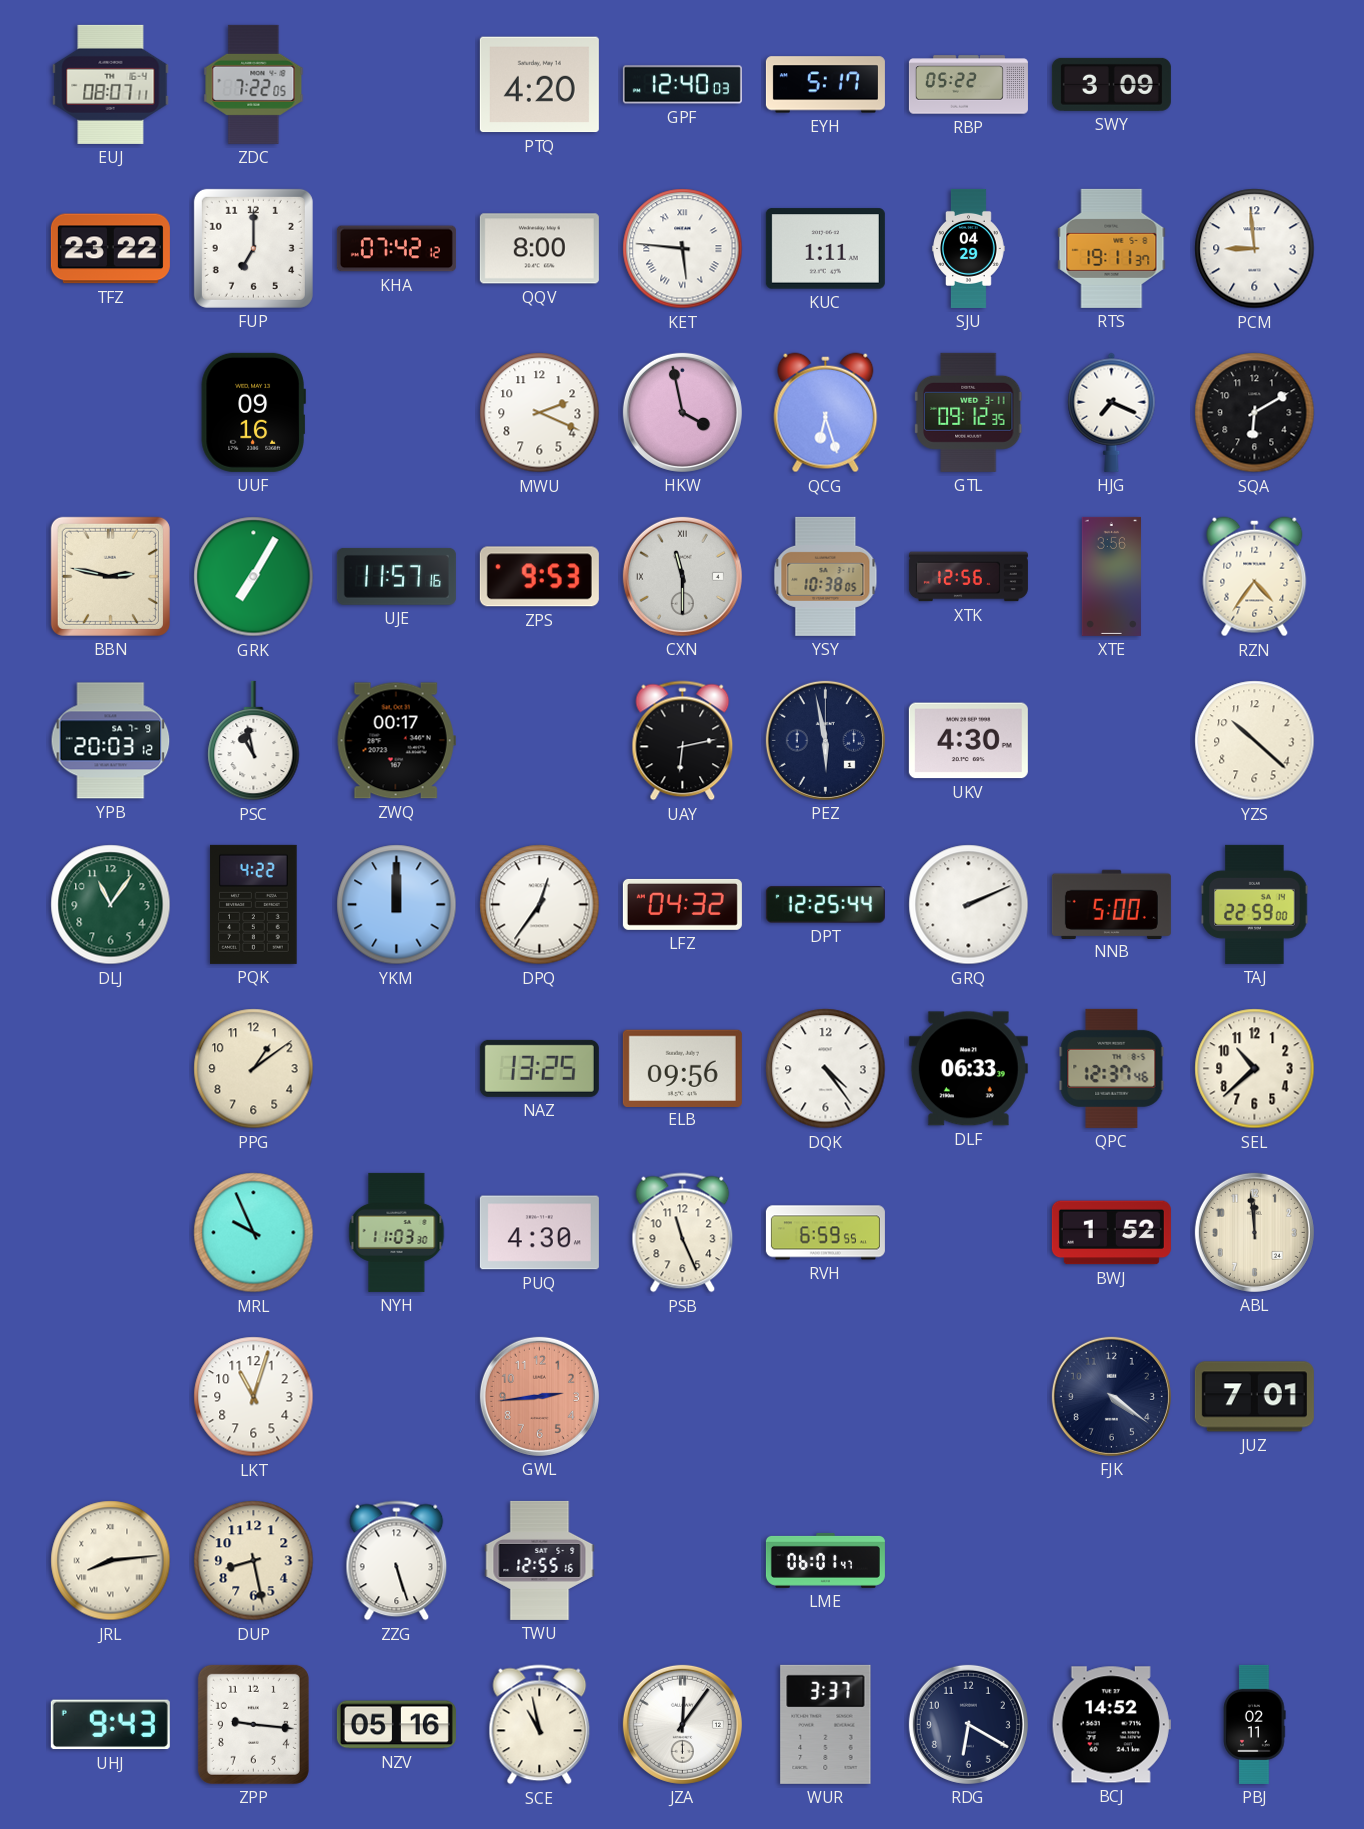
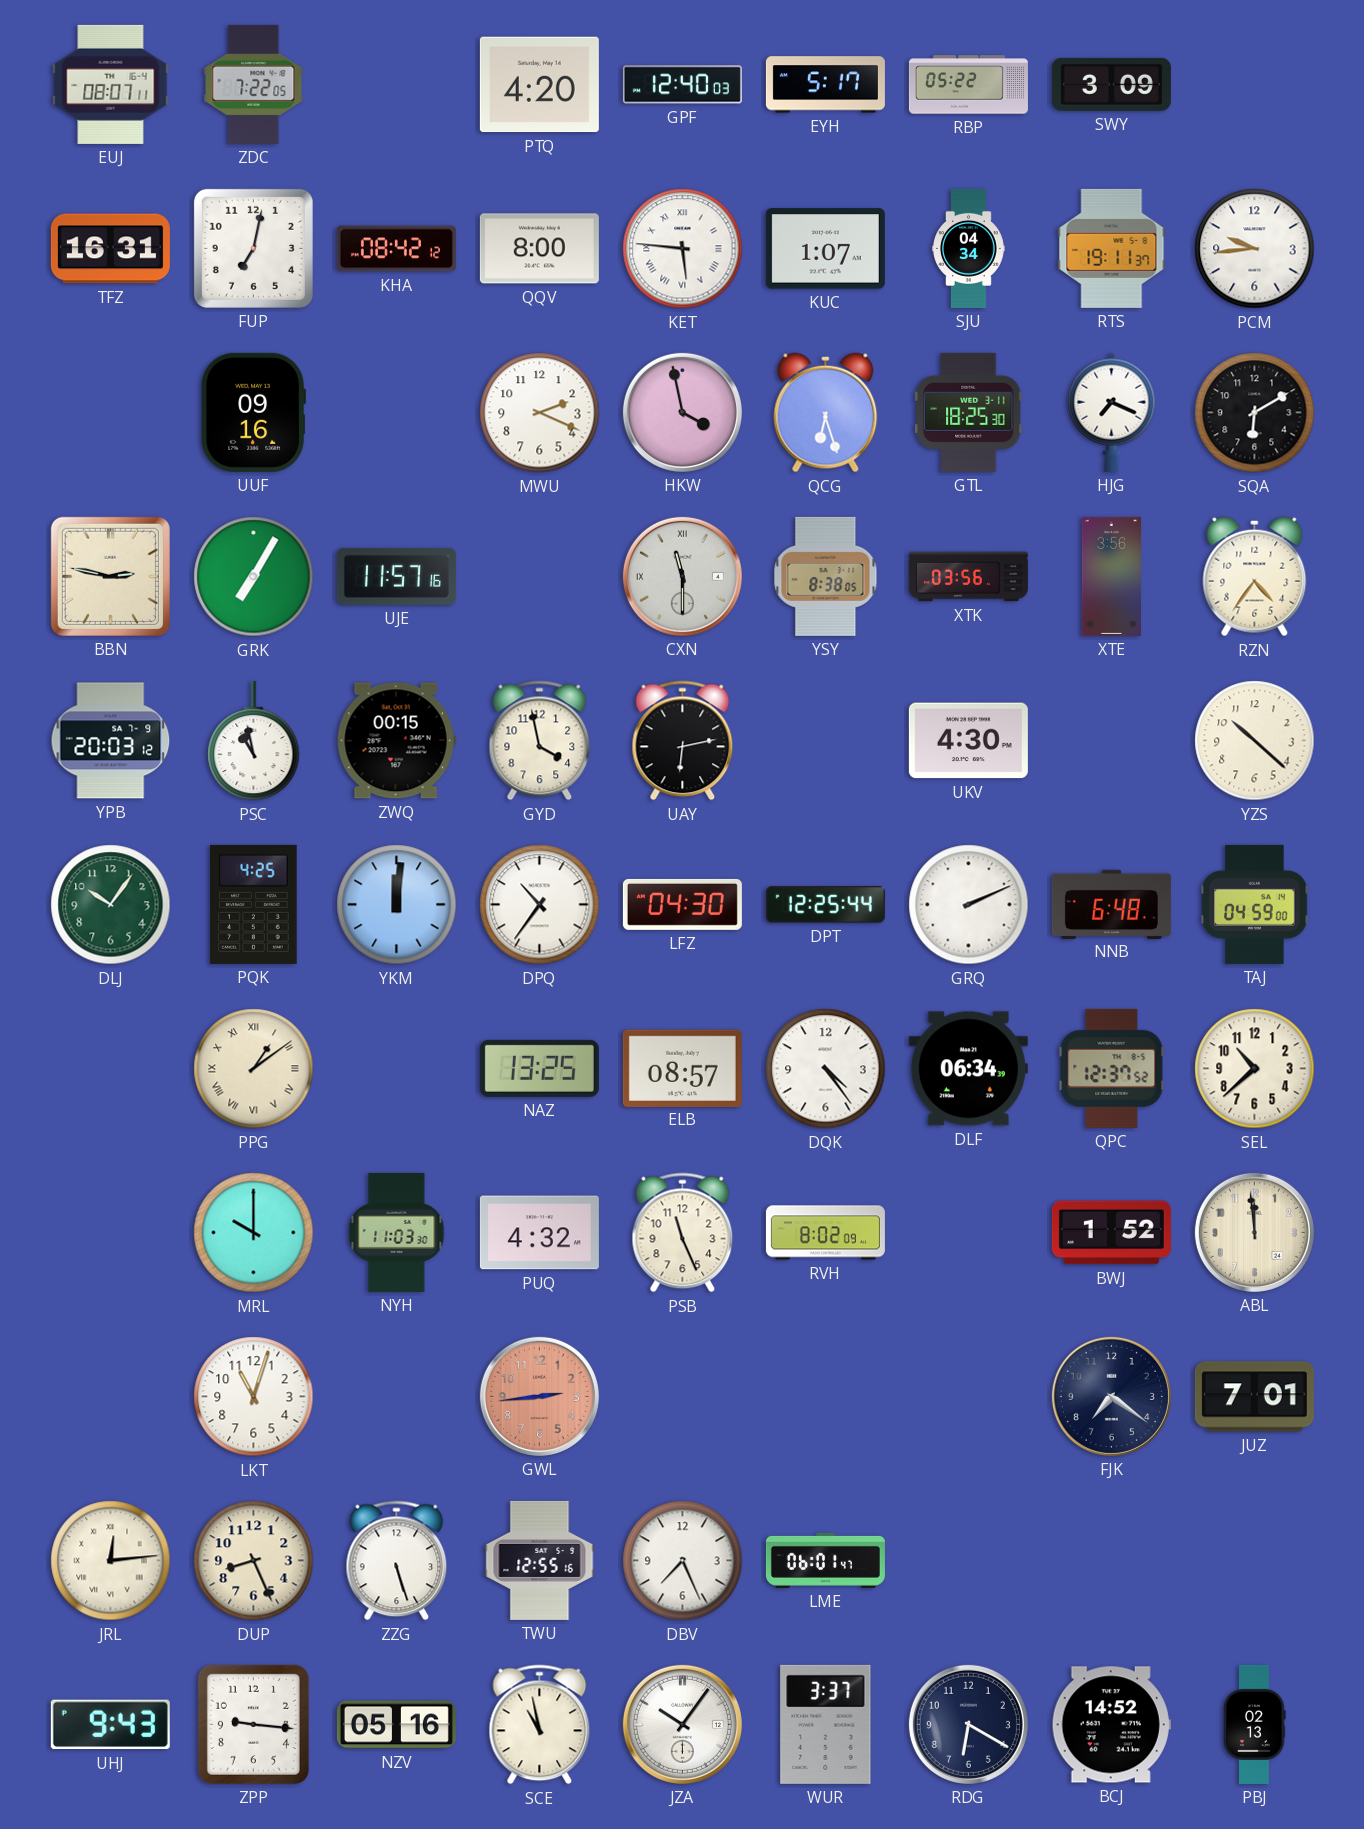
TFZ: 23:22 -> 16:31
FUP: 7:00 -> 7:02
KHA: 07:42 -> 08:42
KUC: 1:11 -> 1:07
SJU: 04:29 -> 04:34
PCM: 8:59 -> 9:44
GTL: 09:12 -> 18:25
ZPS: 9:53 -> none
YSY: 10:38 -> 8:38
XTK: 12:56 -> 03:56
ZWQ: 00:17 -> 00:15
GYD: none -> 3:58
PEZ: 5:58 -> none
DLJ: 11:06 -> 10:06
PQK: 4:22 -> 4:25
YKM: 12:00 -> 12:01
DPQ: 12:36 -> 10:36
LFZ: 04:32 -> 04:30
NNB: 5:00 -> 6:48
TAJ: 22:59 -> 04:59
PPG numerals: Arabic -> Roman
ELB: 09:56 -> 08:57
DLF: 06:33 -> 06:34
QPC: 12:37:46 -> 12:37:52
MRL: 9:56 -> 10:00
PUQ: 4:30 -> 4:32
RVH: 6:59 -> 8:02
FJK: 4:21 -> 7:21
JRL: 8:14 -> 12:14
DUP: 8:28 -> 8:26
DBV: none -> 7:26
JZA: 12:06 -> 10:06
PBJ: 02:11 -> 02:13
